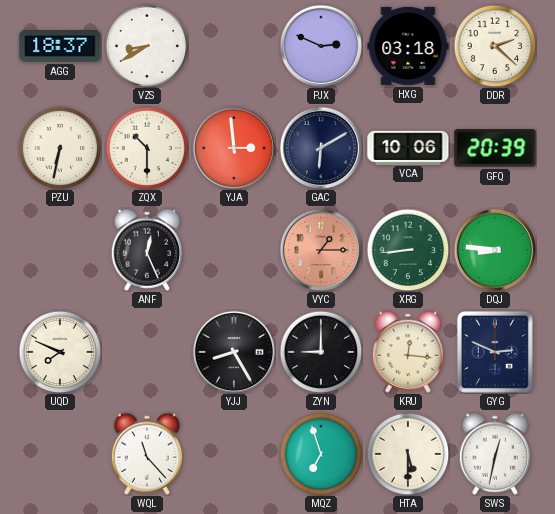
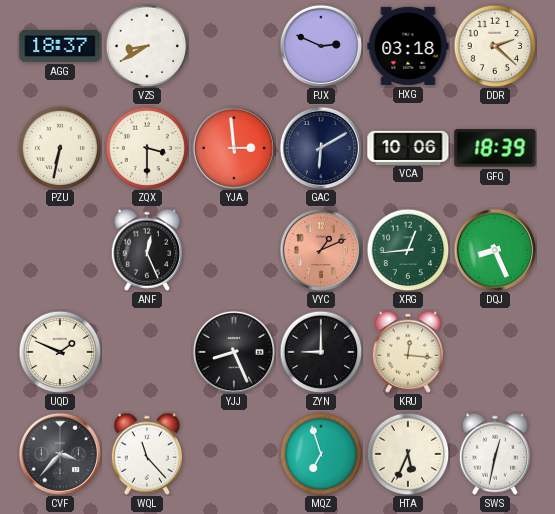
ZQX: 10:30 -> 3:30
GFQ: 20:39 -> 18:39
VYC: 1:15 -> 1:11
XRG: 8:44 -> 12:44
DQJ: 8:46 -> 8:26
UQD: 7:49 -> 1:49
YJJ: 8:25 -> 8:26
GYG: 2:49 -> none
CVF: none -> 3:37
HTA: 5:30 -> 5:34
